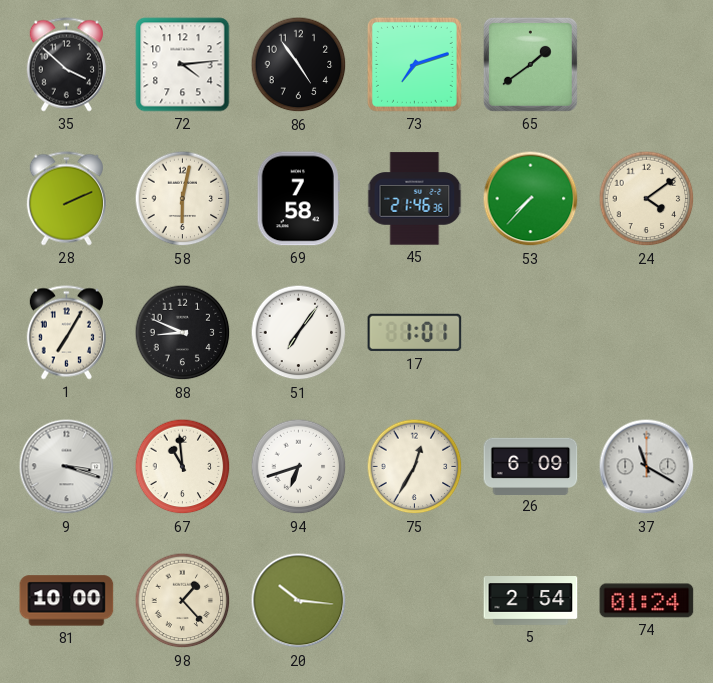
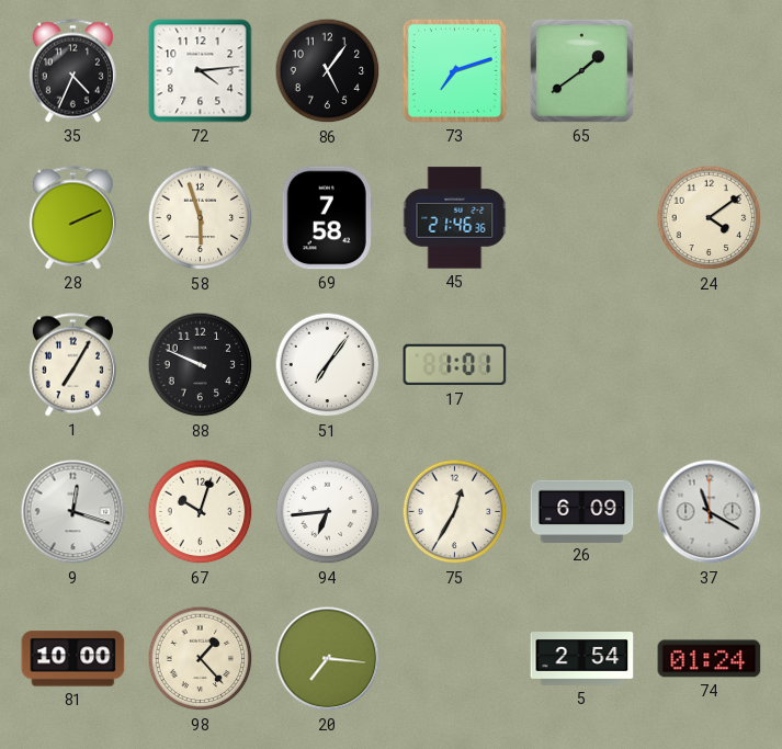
35: 3:52 -> 4:34
86: 4:54 -> 5:06
58: 6:02 -> 5:57
53: 7:37 -> none
88: 8:49 -> 9:49
9: 3:18 -> 12:18
67: 10:59 -> 10:03
94: 6:42 -> 6:44
20: 10:16 -> 7:16
